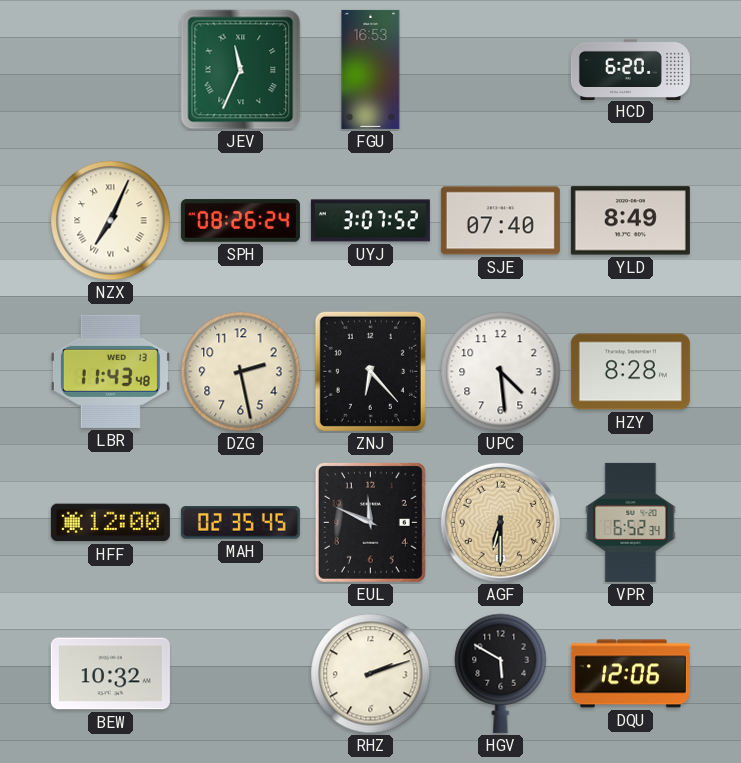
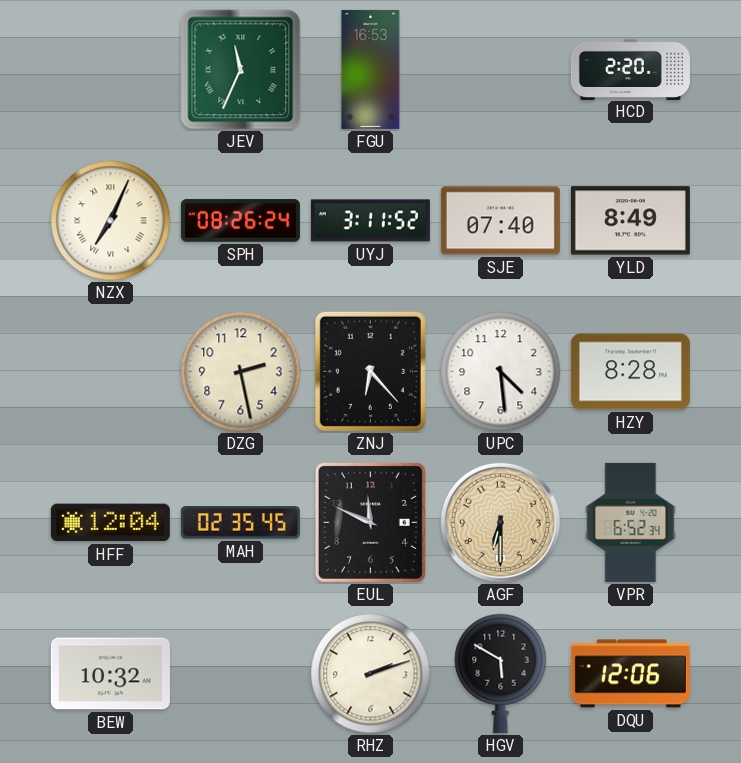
HCD: 6:20 -> 2:20
UYJ: 3:07 -> 3:11
LBR: 11:43 -> none
HFF: 12:00 -> 12:04
